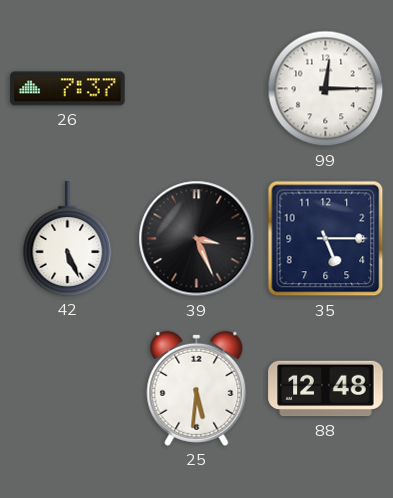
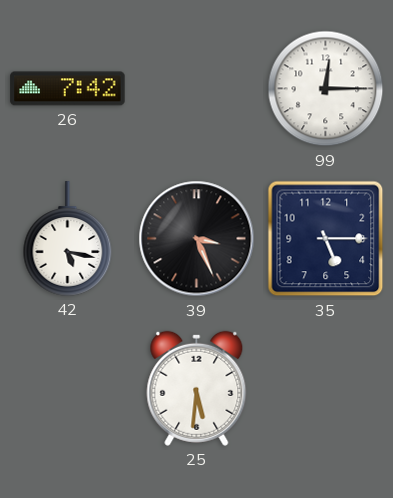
26: 7:37 -> 7:42
42: 5:26 -> 5:17
88: 12:48 -> none
